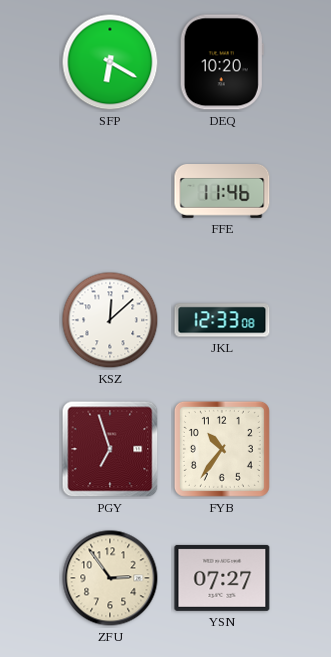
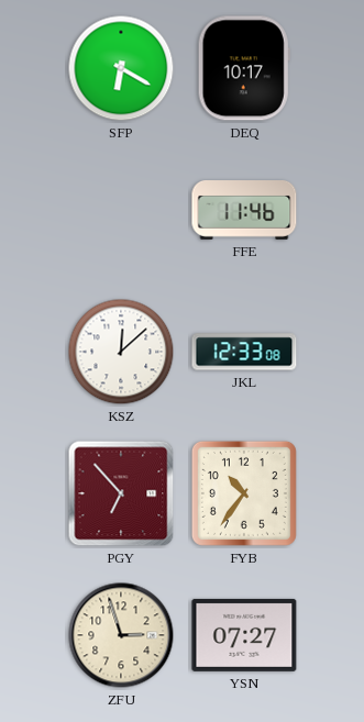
DEQ: 10:20 -> 10:17
PGY: 6:57 -> 6:53
ZFU: 2:54 -> 2:57
